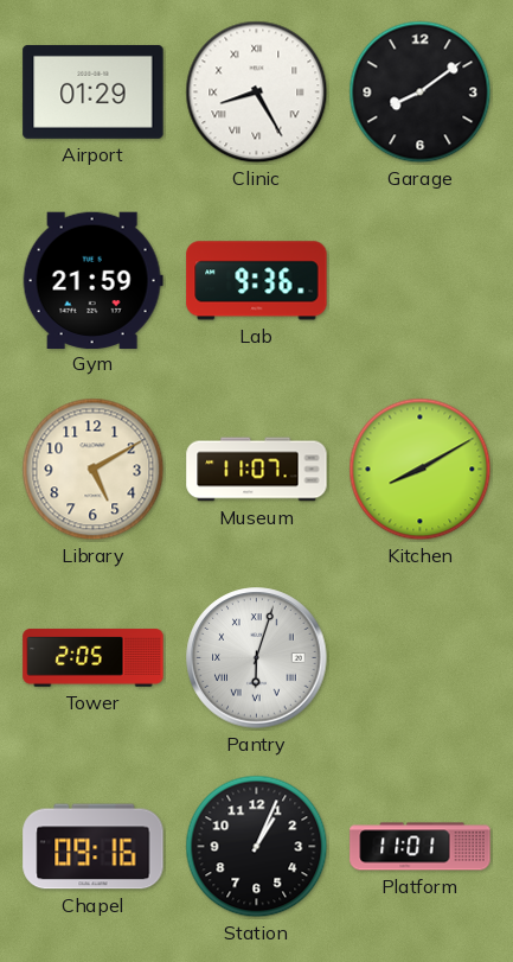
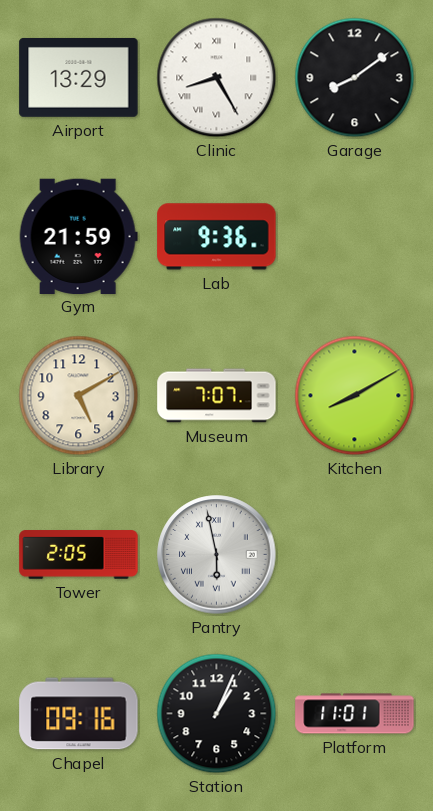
Airport: 01:29 -> 13:29
Museum: 11:07 -> 7:07
Pantry: 6:03 -> 5:58
